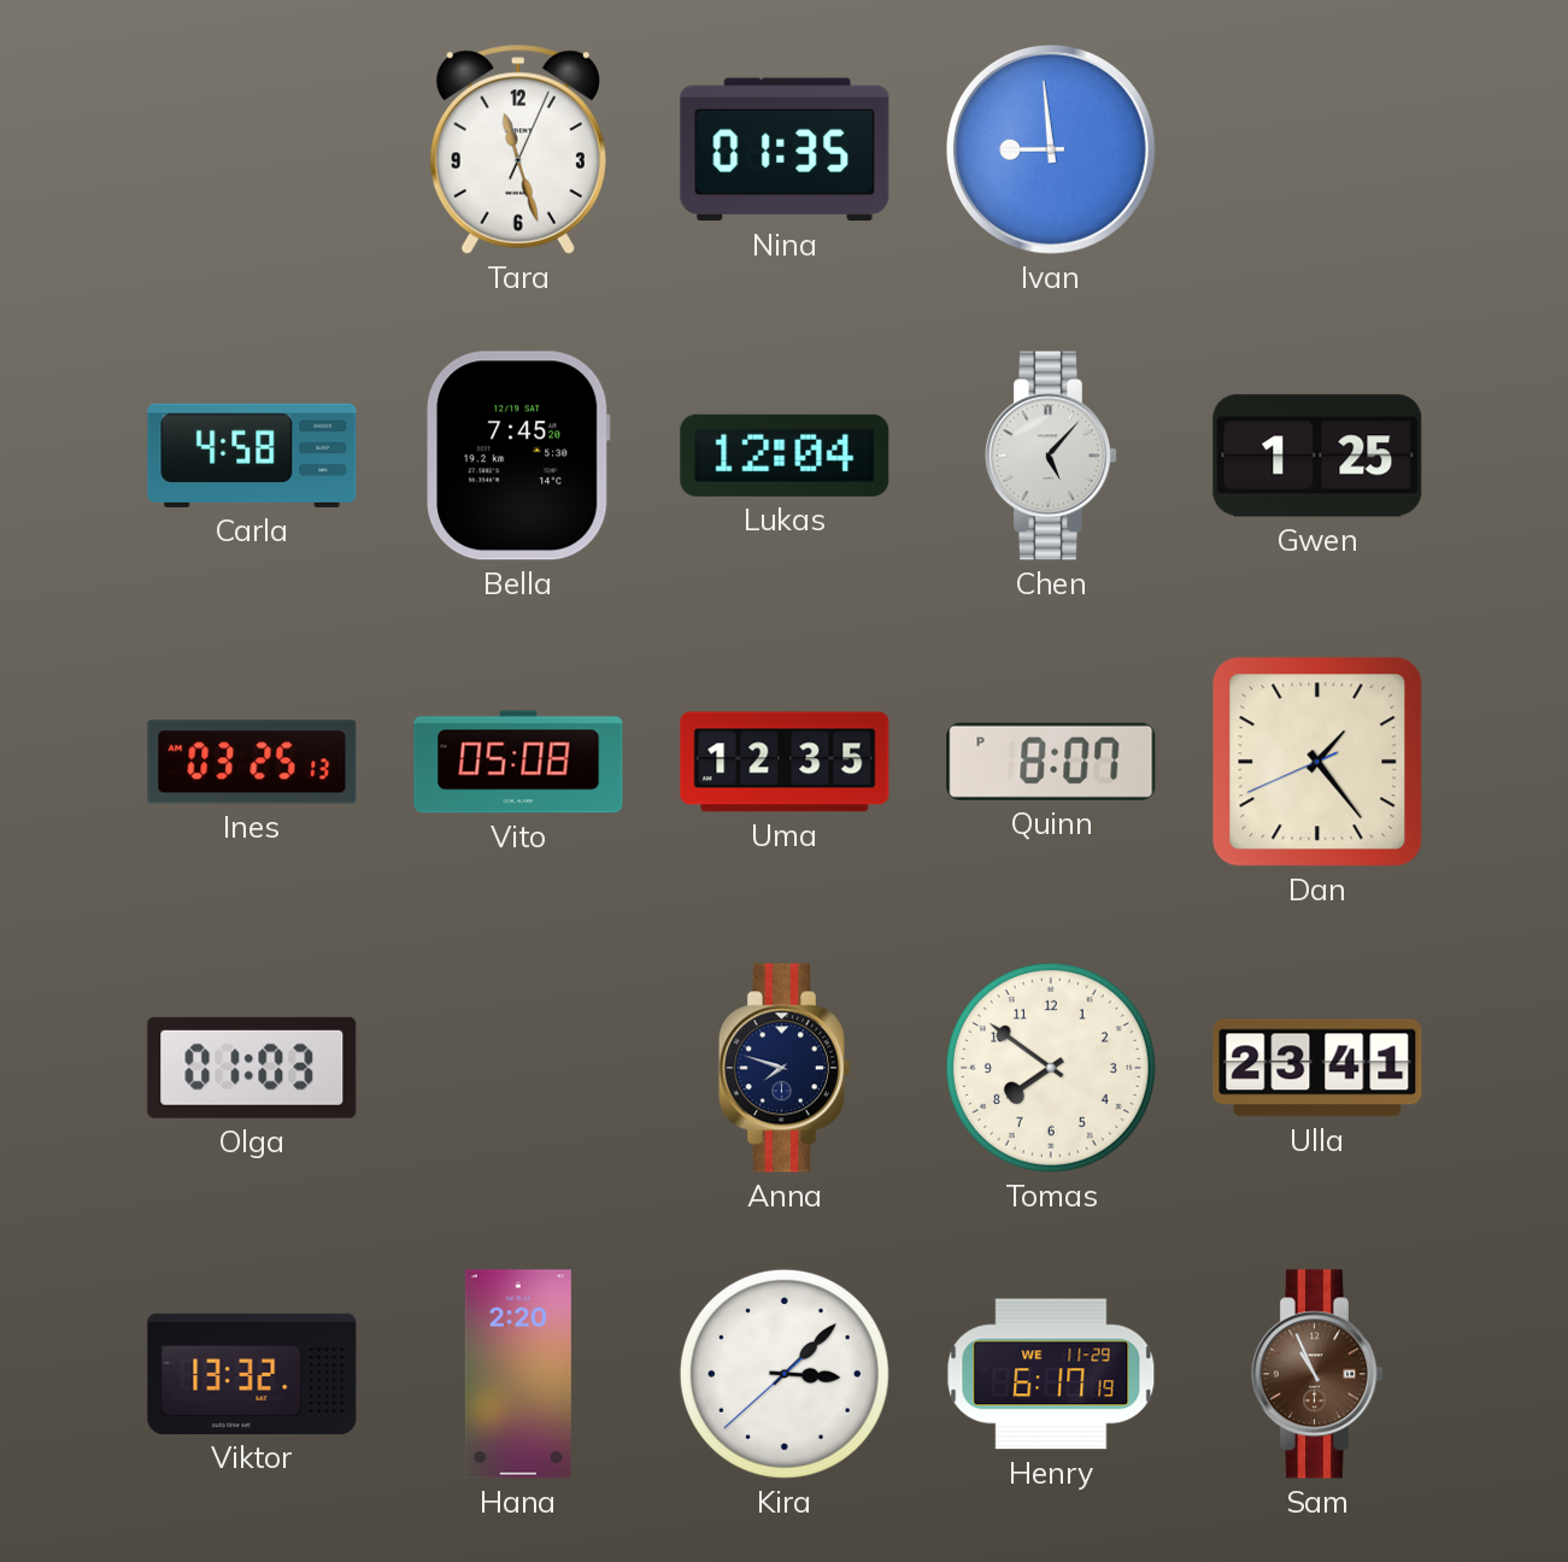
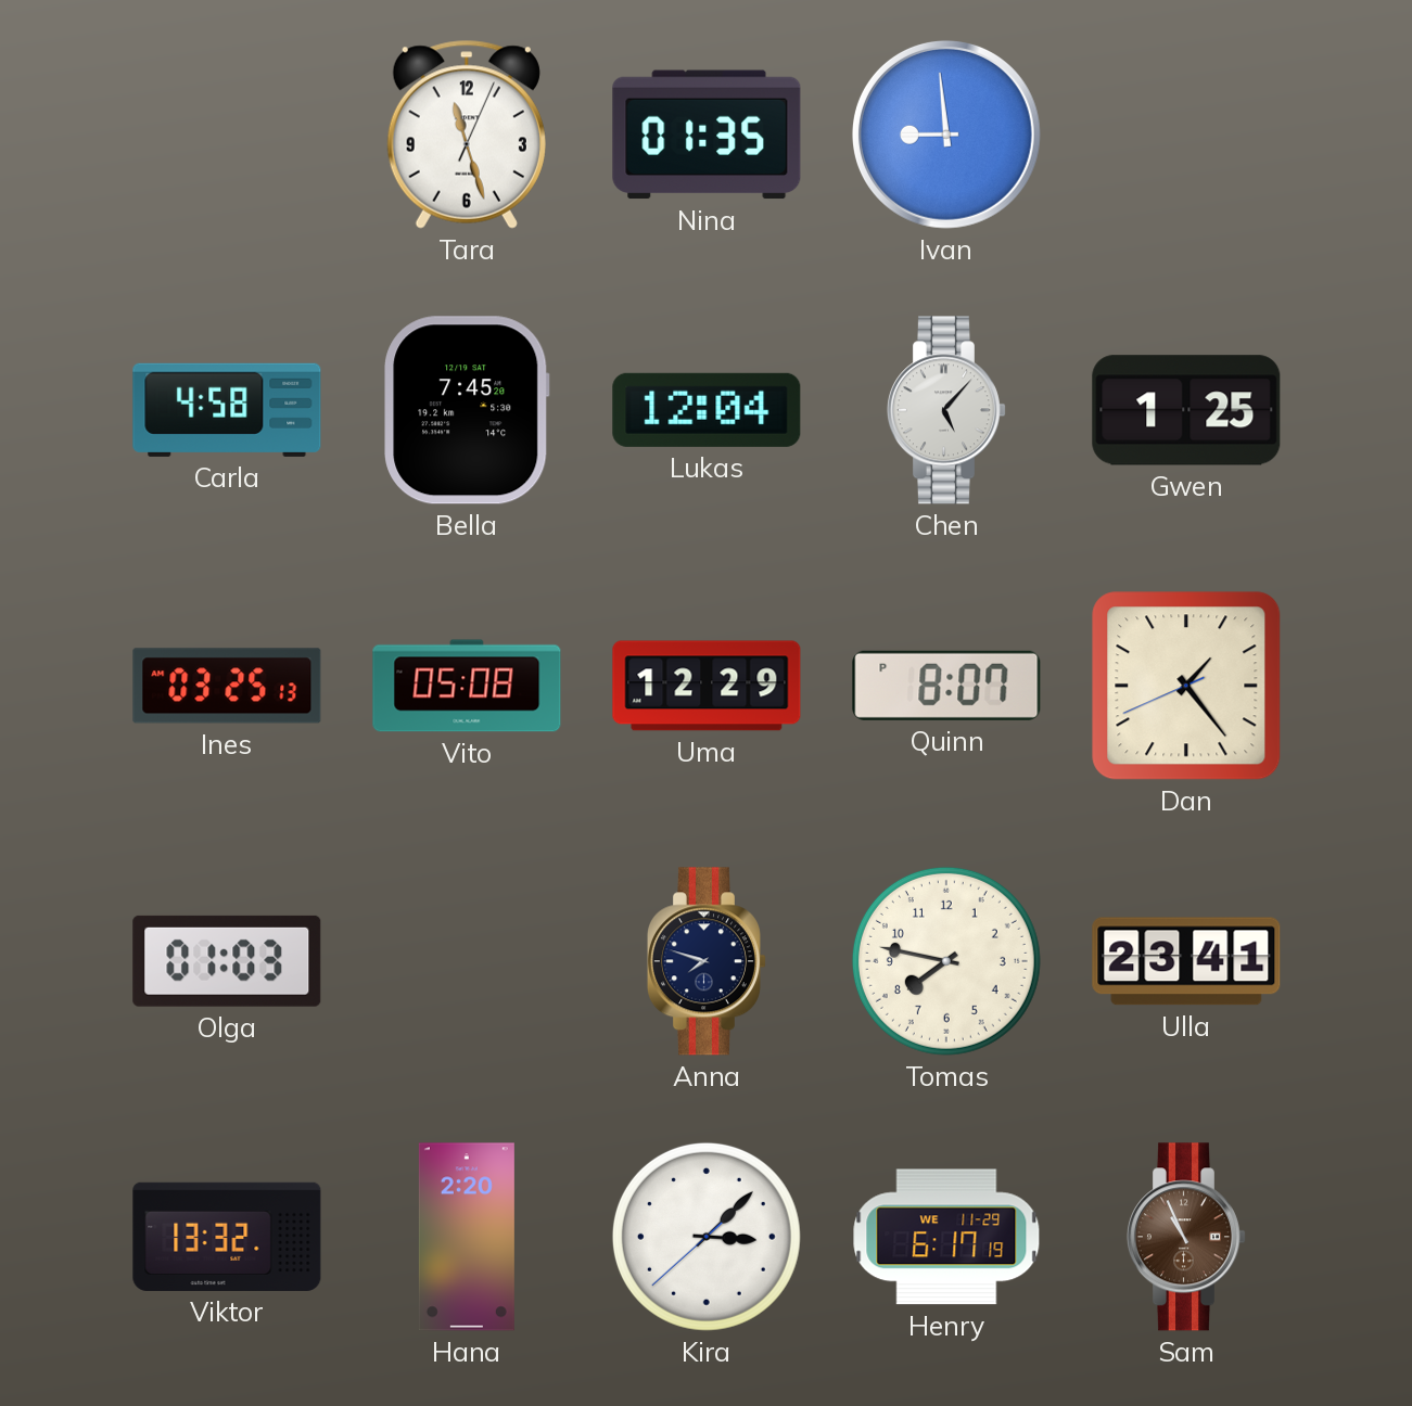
Uma: 12:35 -> 12:29
Tomas: 7:51 -> 7:47
